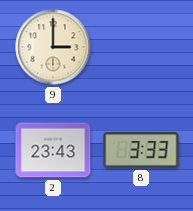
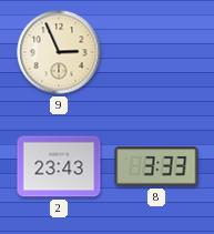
9: 3:00 -> 2:56
